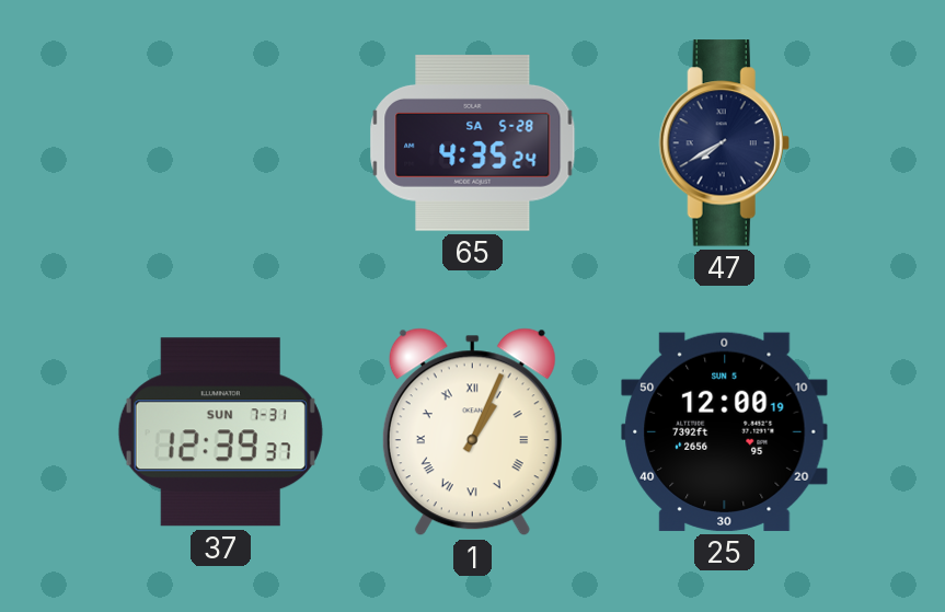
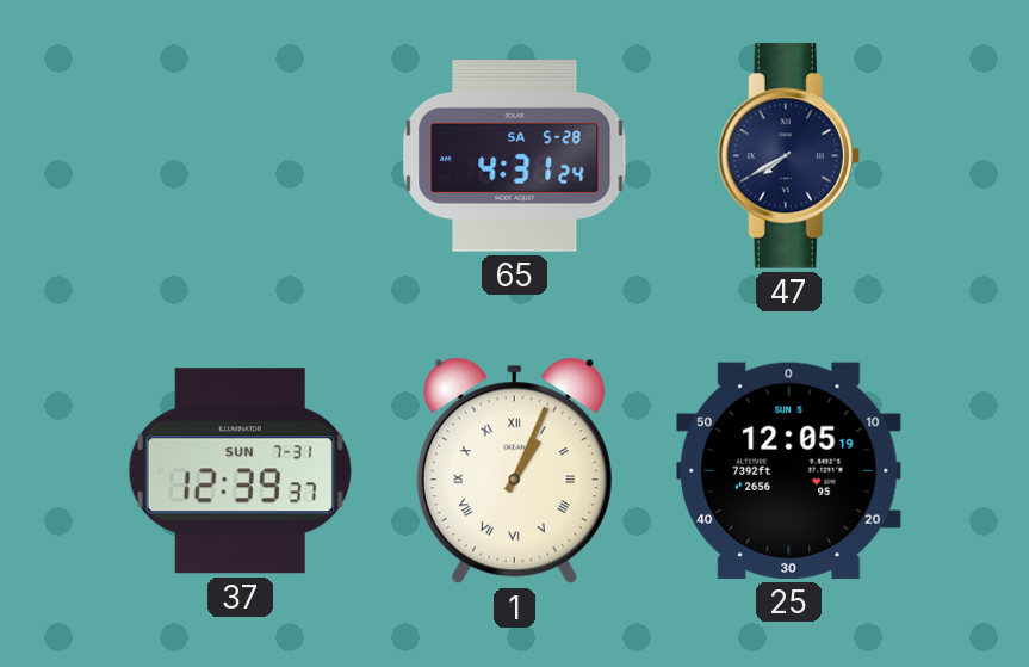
65: 4:35 -> 4:31
25: 12:00 -> 12:05
